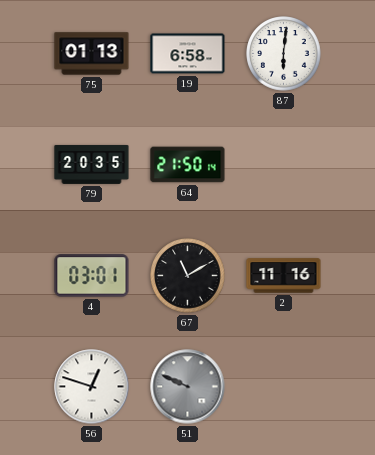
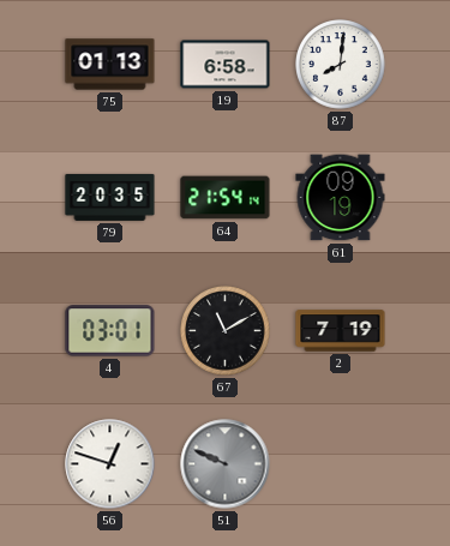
87: 6:01 -> 8:01
64: 21:50 -> 21:54
61: none -> 09:19
2: 11:16 -> 7:19
